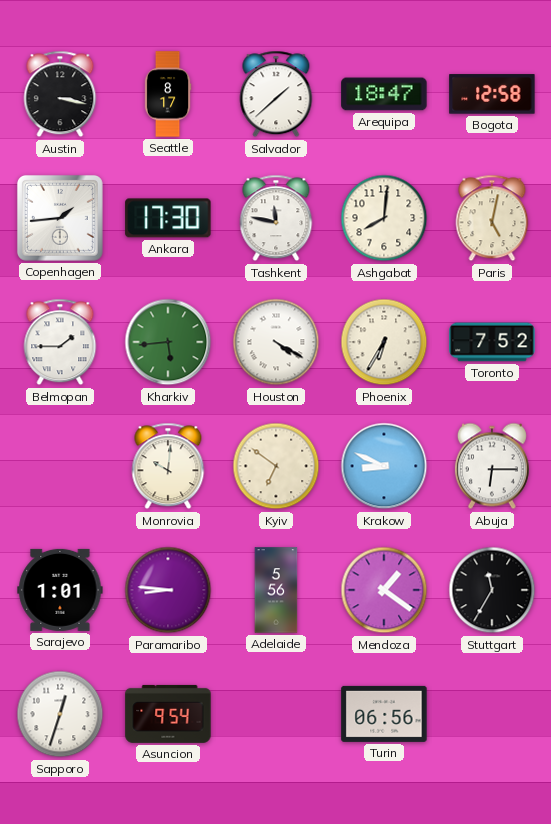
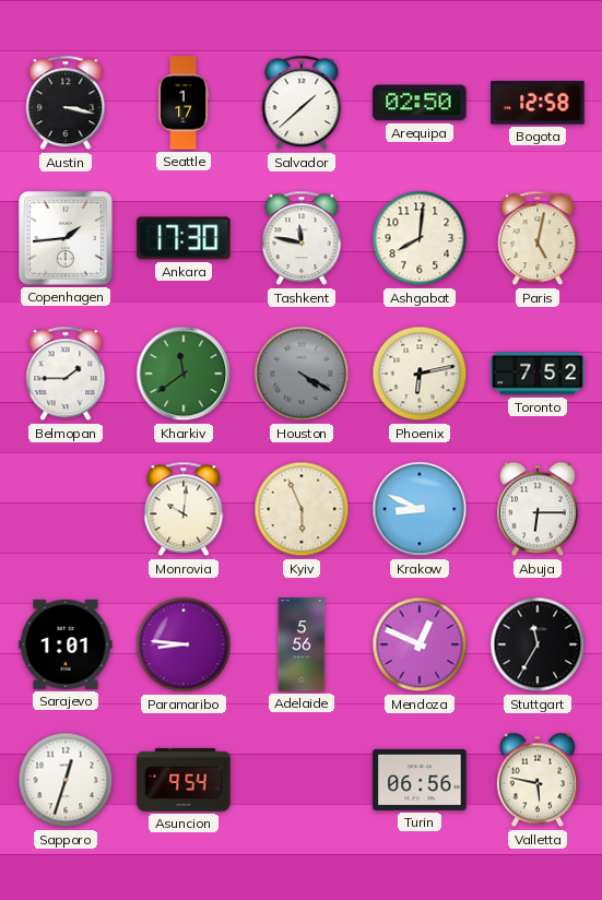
Seattle: 8:17 -> 1:17
Arequipa: 18:47 -> 02:50
Kharkiv: 5:44 -> 11:39
Houston dial: white -> grey
Phoenix: 6:35 -> 6:13
Kyiv: 6:51 -> 5:56
Mendoza: 1:21 -> 12:49
Valletta: none -> 5:47
